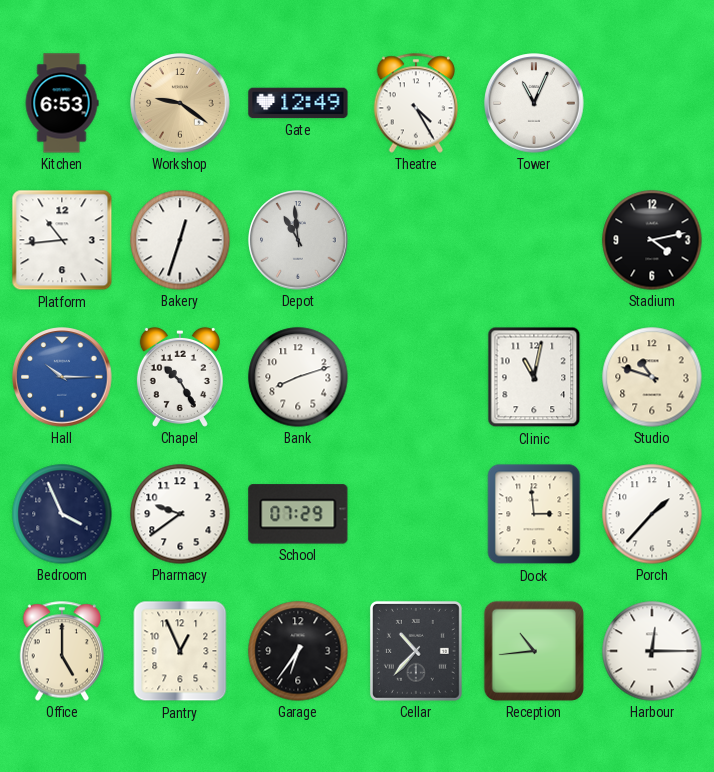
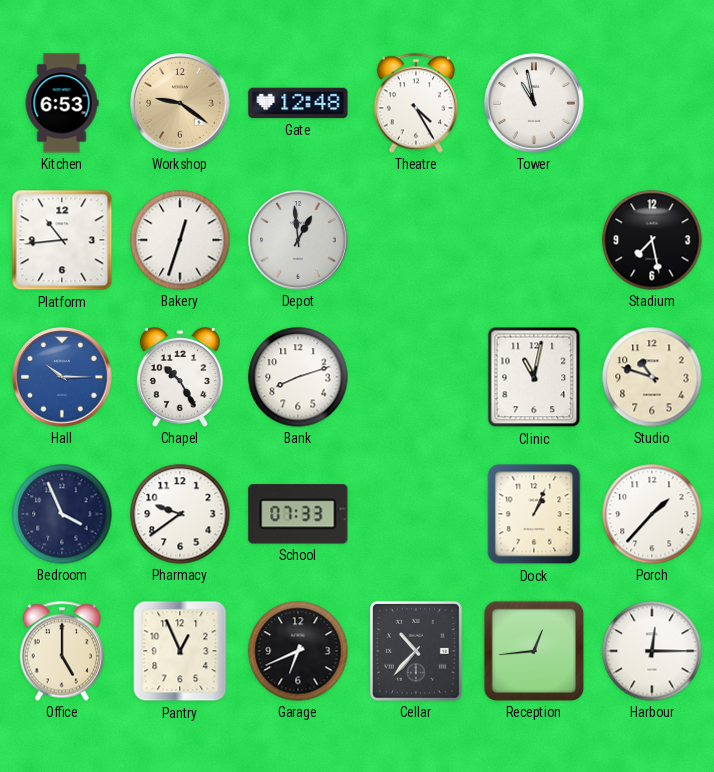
Gate: 12:49 -> 12:48
Tower: 11:04 -> 10:58
Depot: 10:59 -> 12:59
Stadium: 4:13 -> 7:28
School: 07:29 -> 07:33
Dock: 2:59 -> 1:04
Garage: 6:36 -> 6:41
Reception: 10:44 -> 12:44
